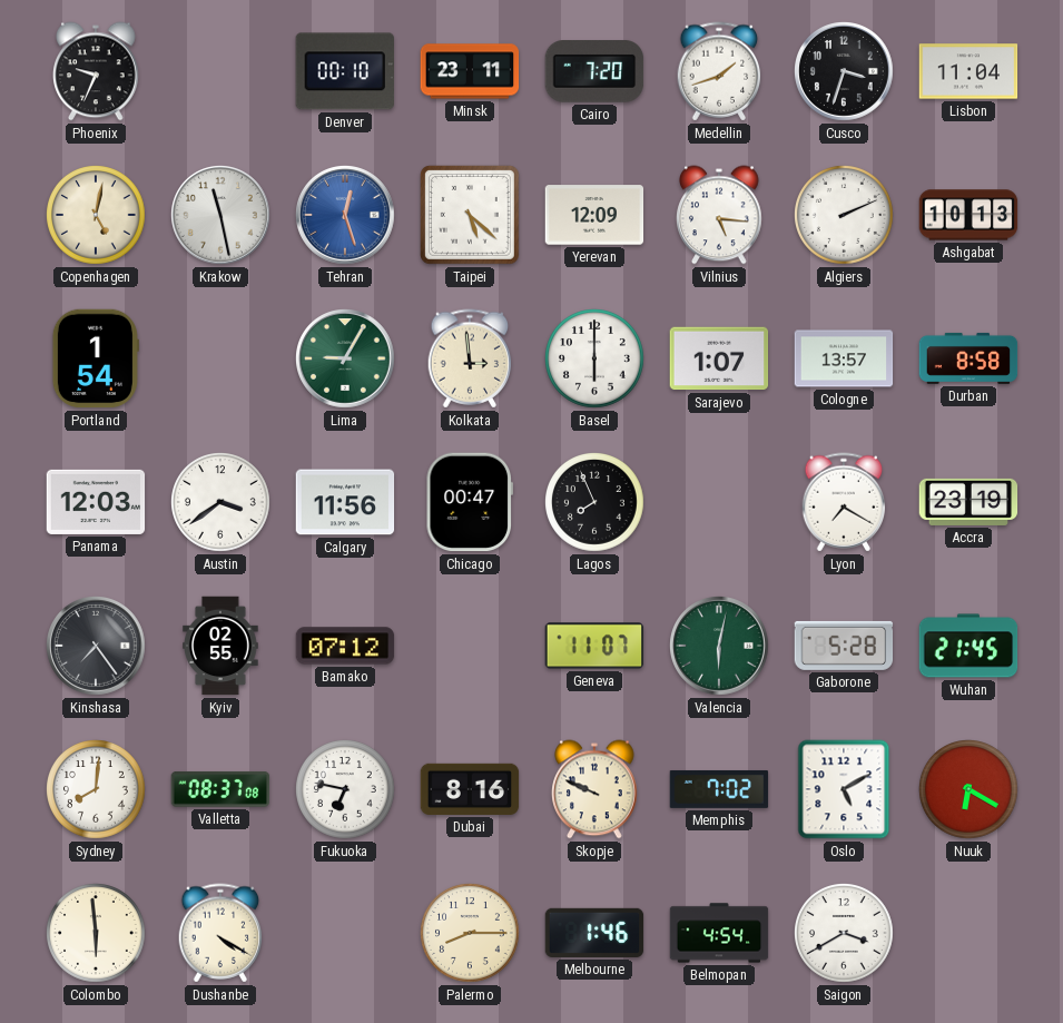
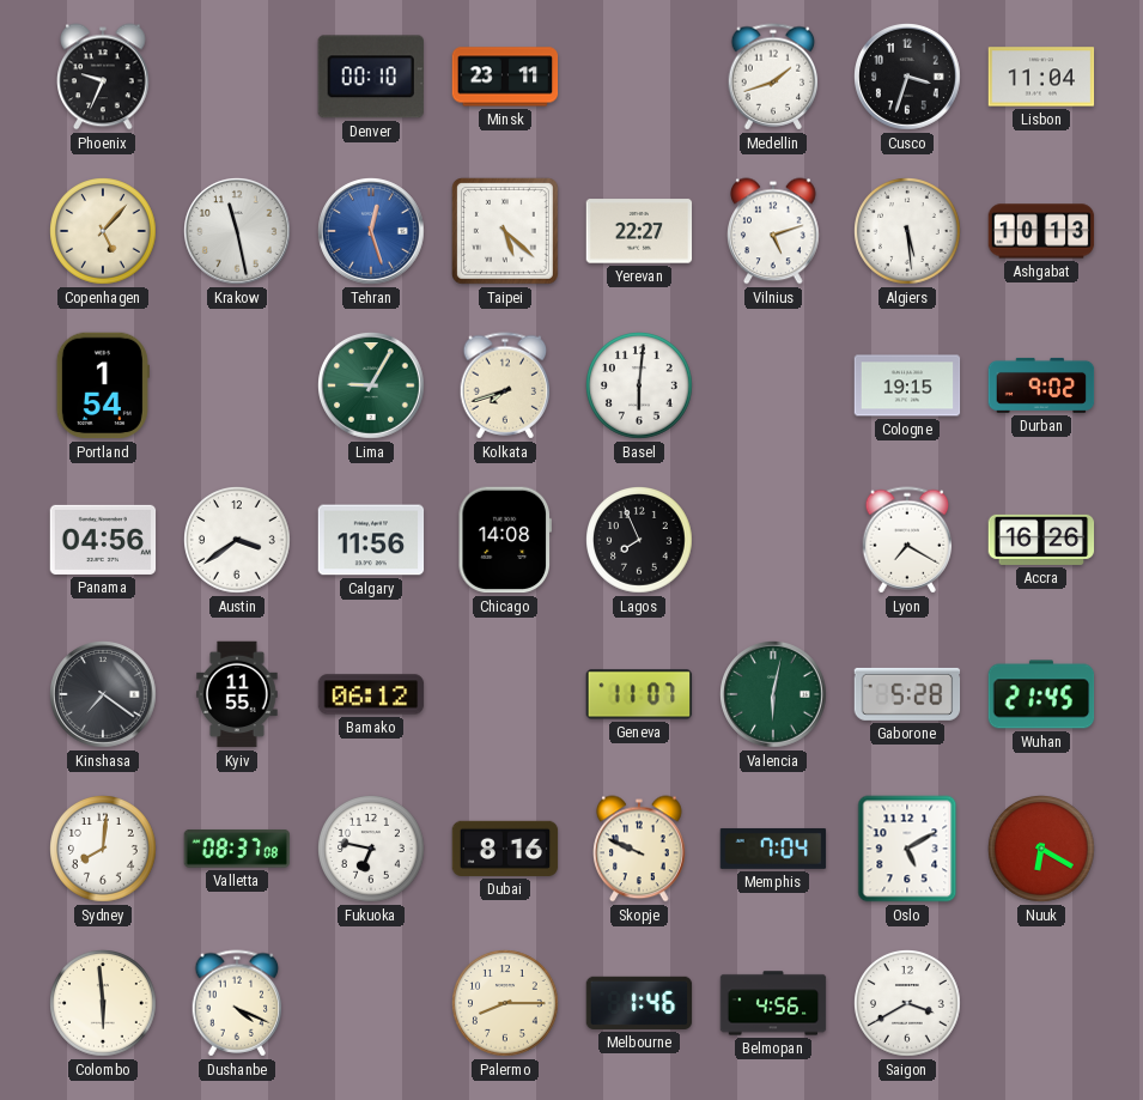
Cairo: 7:20 -> none
Copenhagen: 5:02 -> 5:07
Yerevan: 12:09 -> 22:27
Vilnius: 5:16 -> 5:12
Algiers: 2:11 -> 5:29
Kolkata: 2:59 -> 7:42
Basel: 6:00 -> 6:01
Sarajevo: 1:07 -> none
Cologne: 13:57 -> 19:15
Durban: 8:58 -> 9:02
Panama: 12:03 -> 04:56
Chicago: 00:47 -> 14:08
Accra: 23:19 -> 16:26
Kinshasa: 7:24 -> 7:21
Kyiv: 02:55 -> 11:55
Bamako: 07:12 -> 06:12
Memphis: 7:02 -> 7:04
Dushanbe: 4:20 -> 4:19
Belmopan: 4:54 -> 4:56
